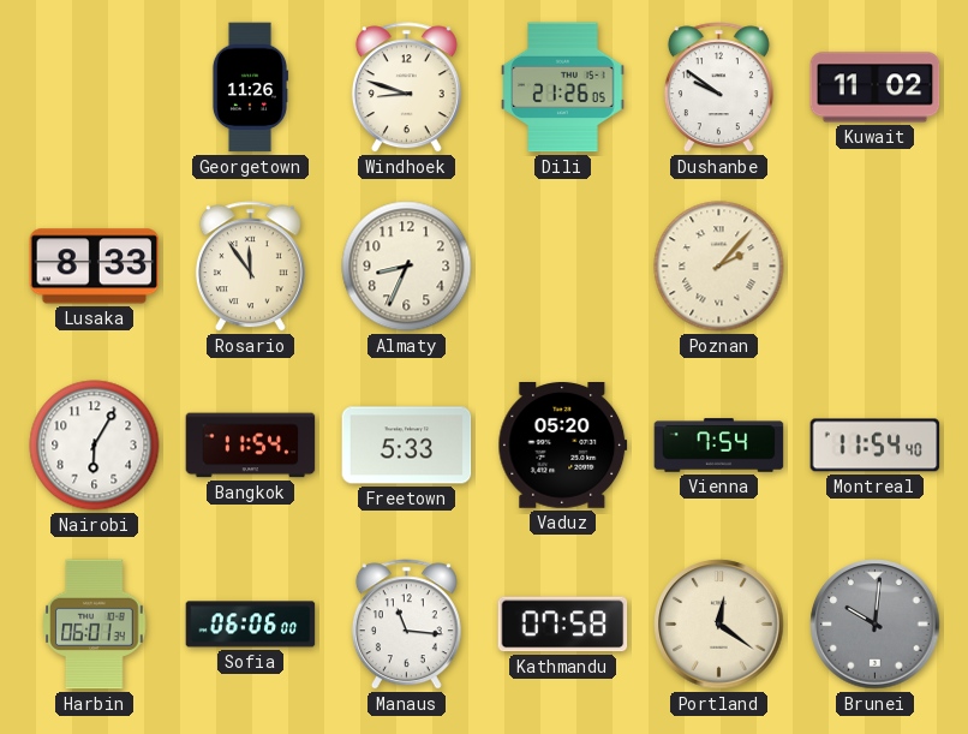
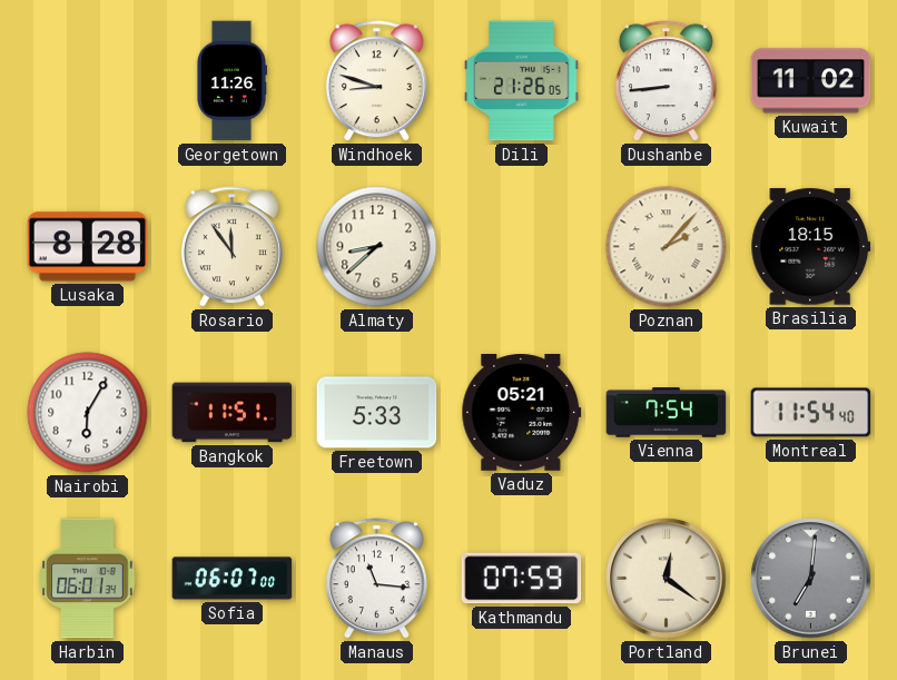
Dushanbe: 9:51 -> 8:44
Lusaka: 8:33 -> 8:28
Almaty: 8:34 -> 8:38
Brasilia: none -> 18:15
Bangkok: 11:54 -> 11:51
Vaduz: 05:20 -> 05:21
Sofia: 06:06 -> 06:07
Kathmandu: 07:58 -> 07:59
Brunei: 10:01 -> 7:01
